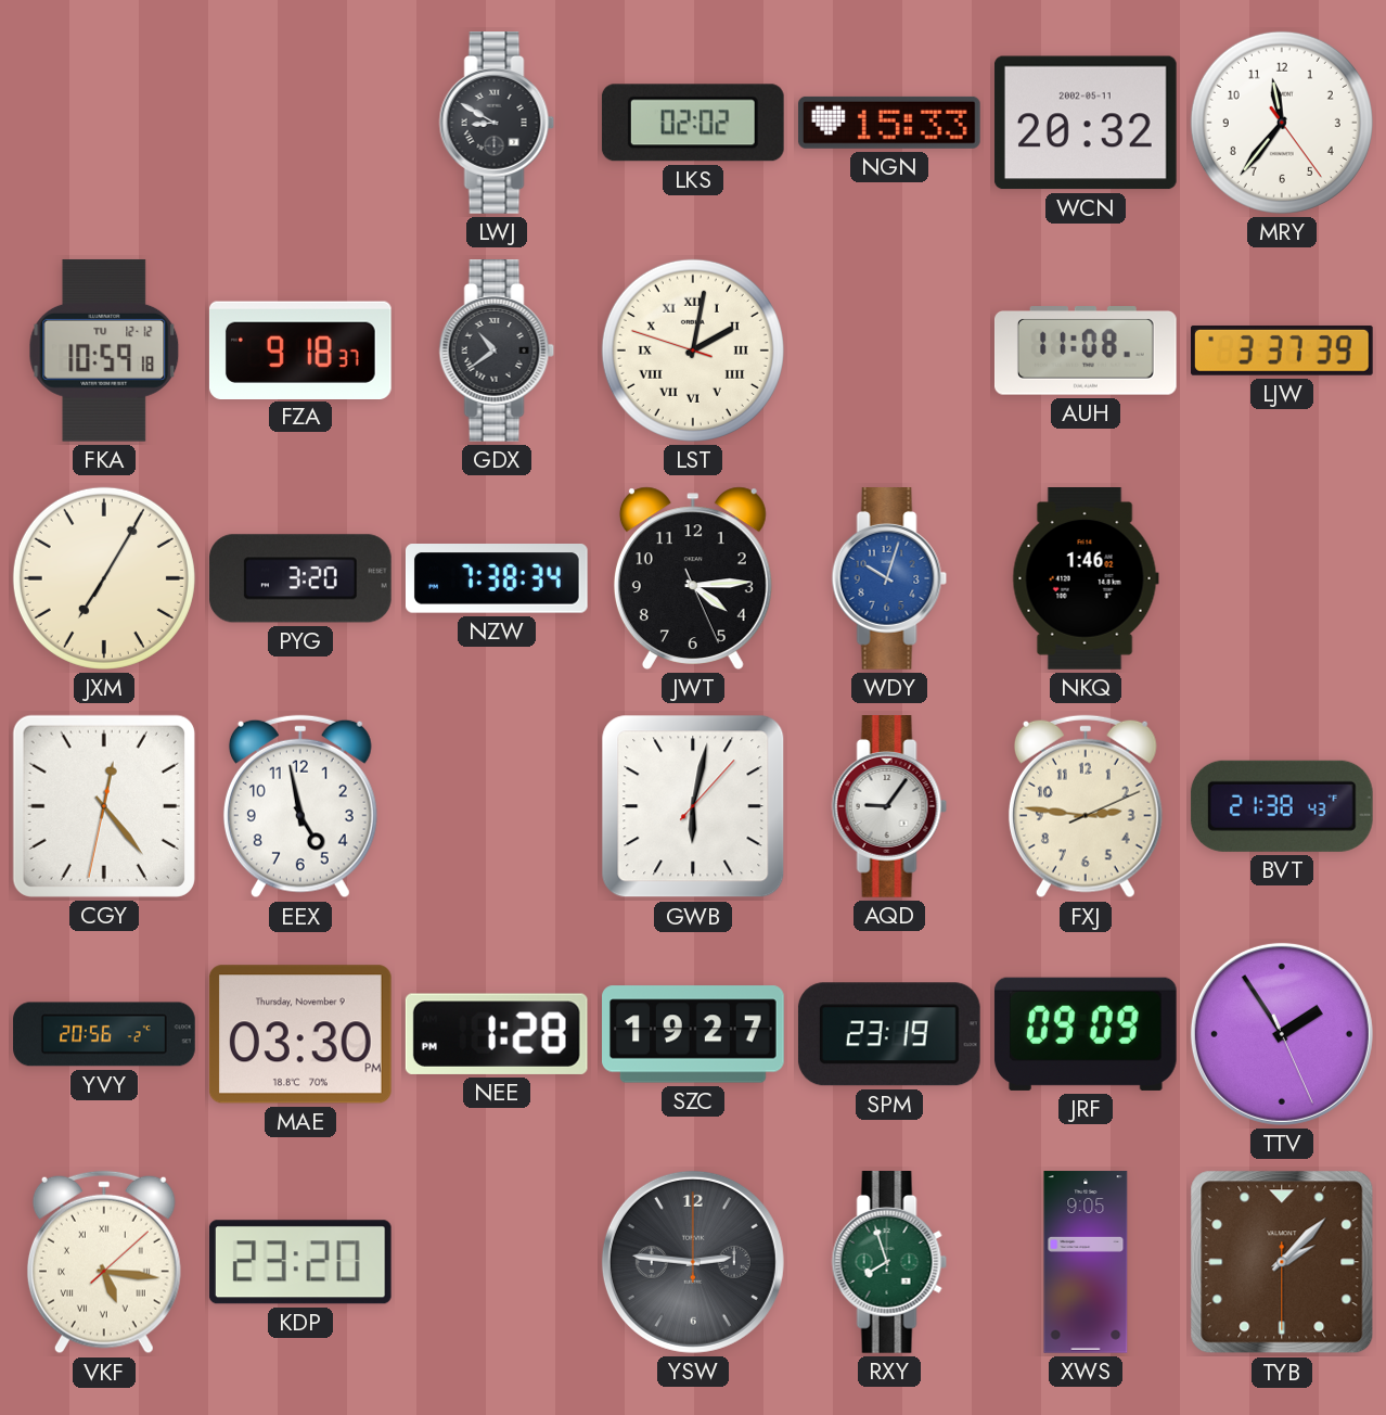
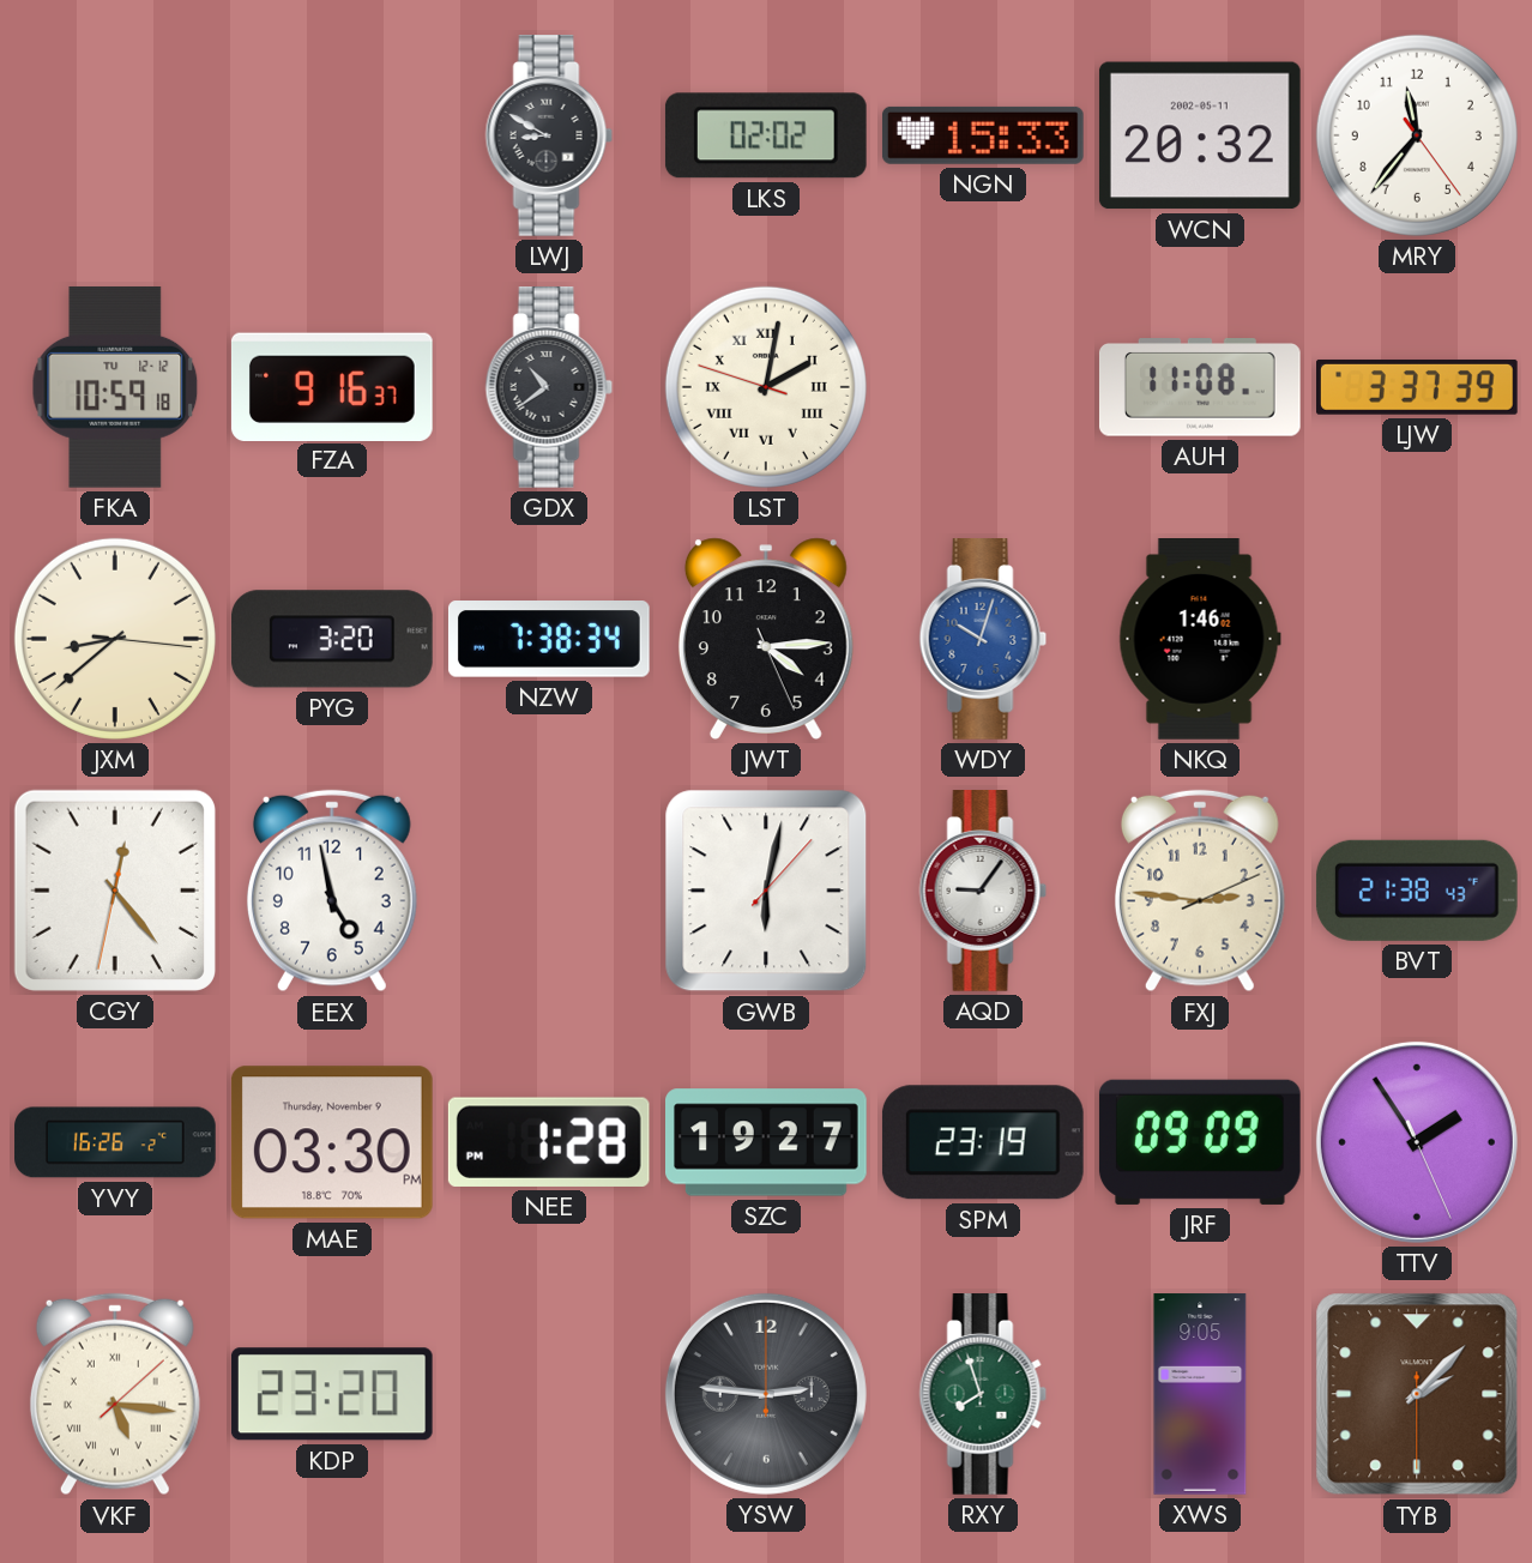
FZA: 9:18 -> 9:16
JXM: 7:05 -> 8:38
YVY: 20:56 -> 16:26
